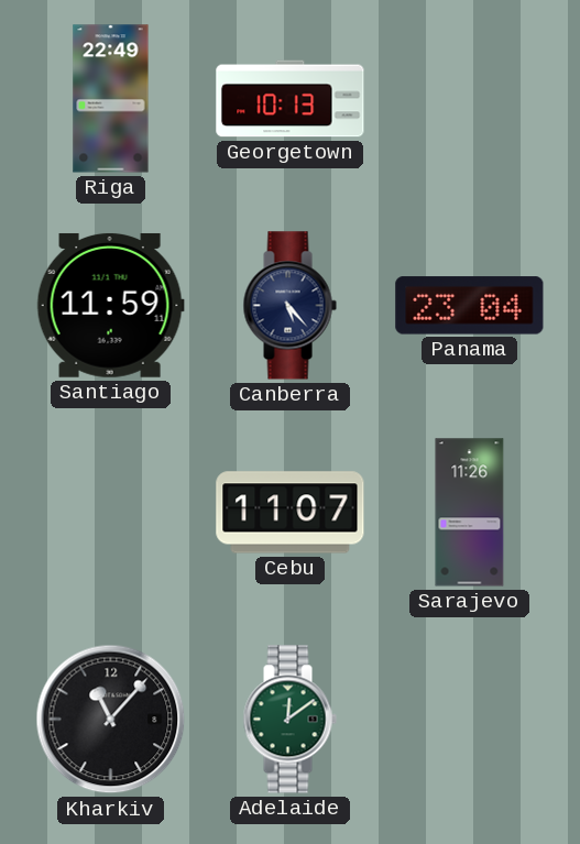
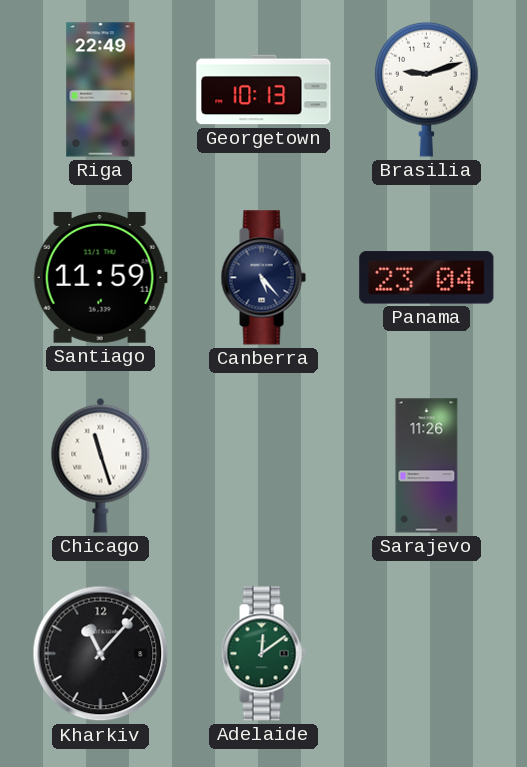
Brasilia: none -> 9:12
Chicago: none -> 11:27
Cebu: 11:07 -> none
